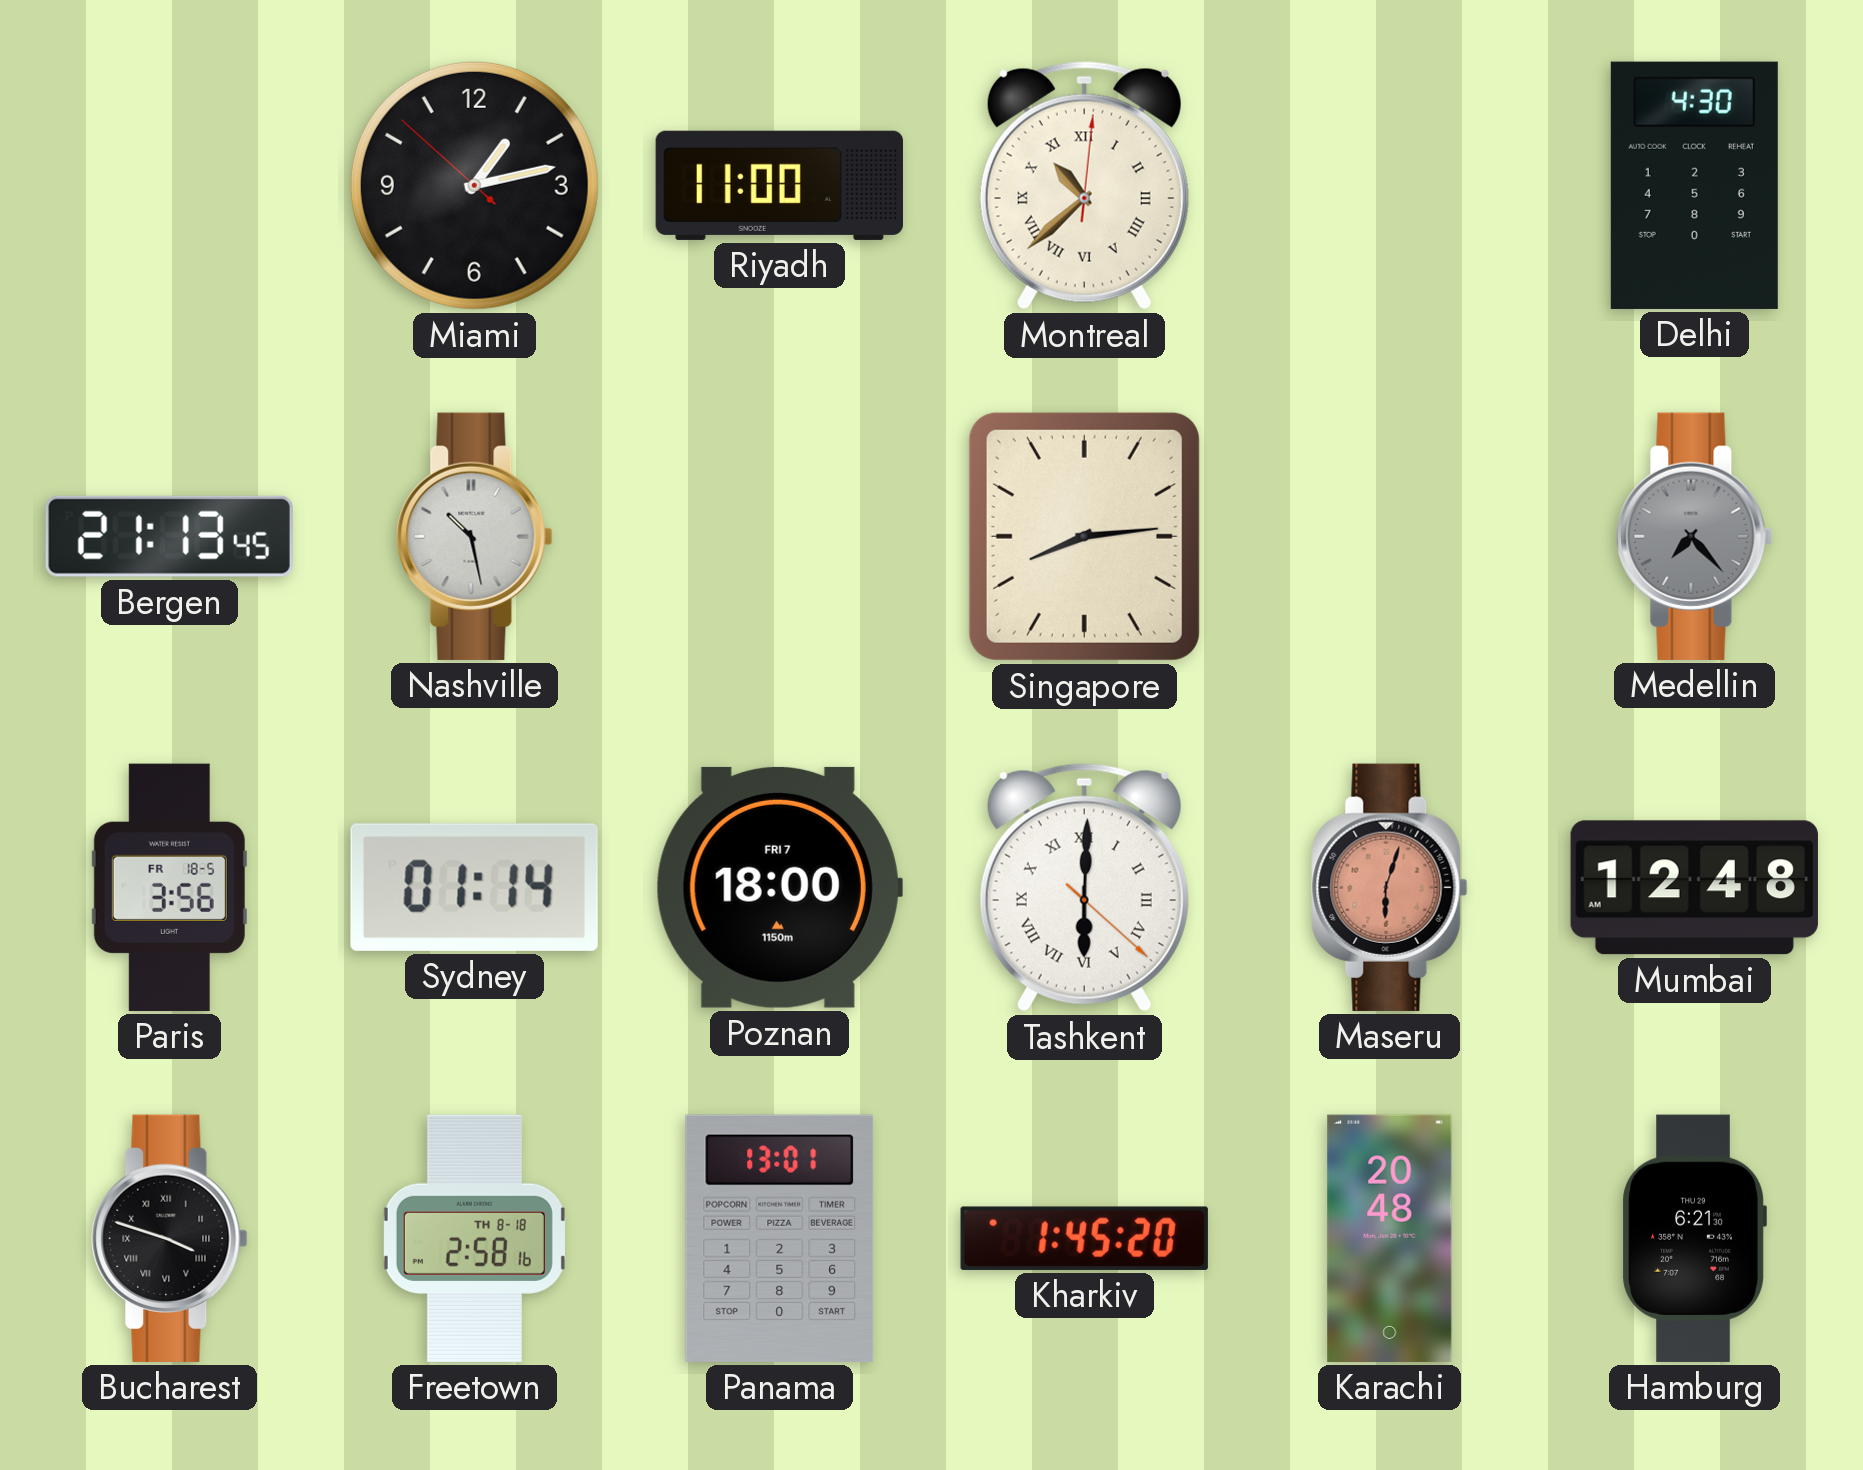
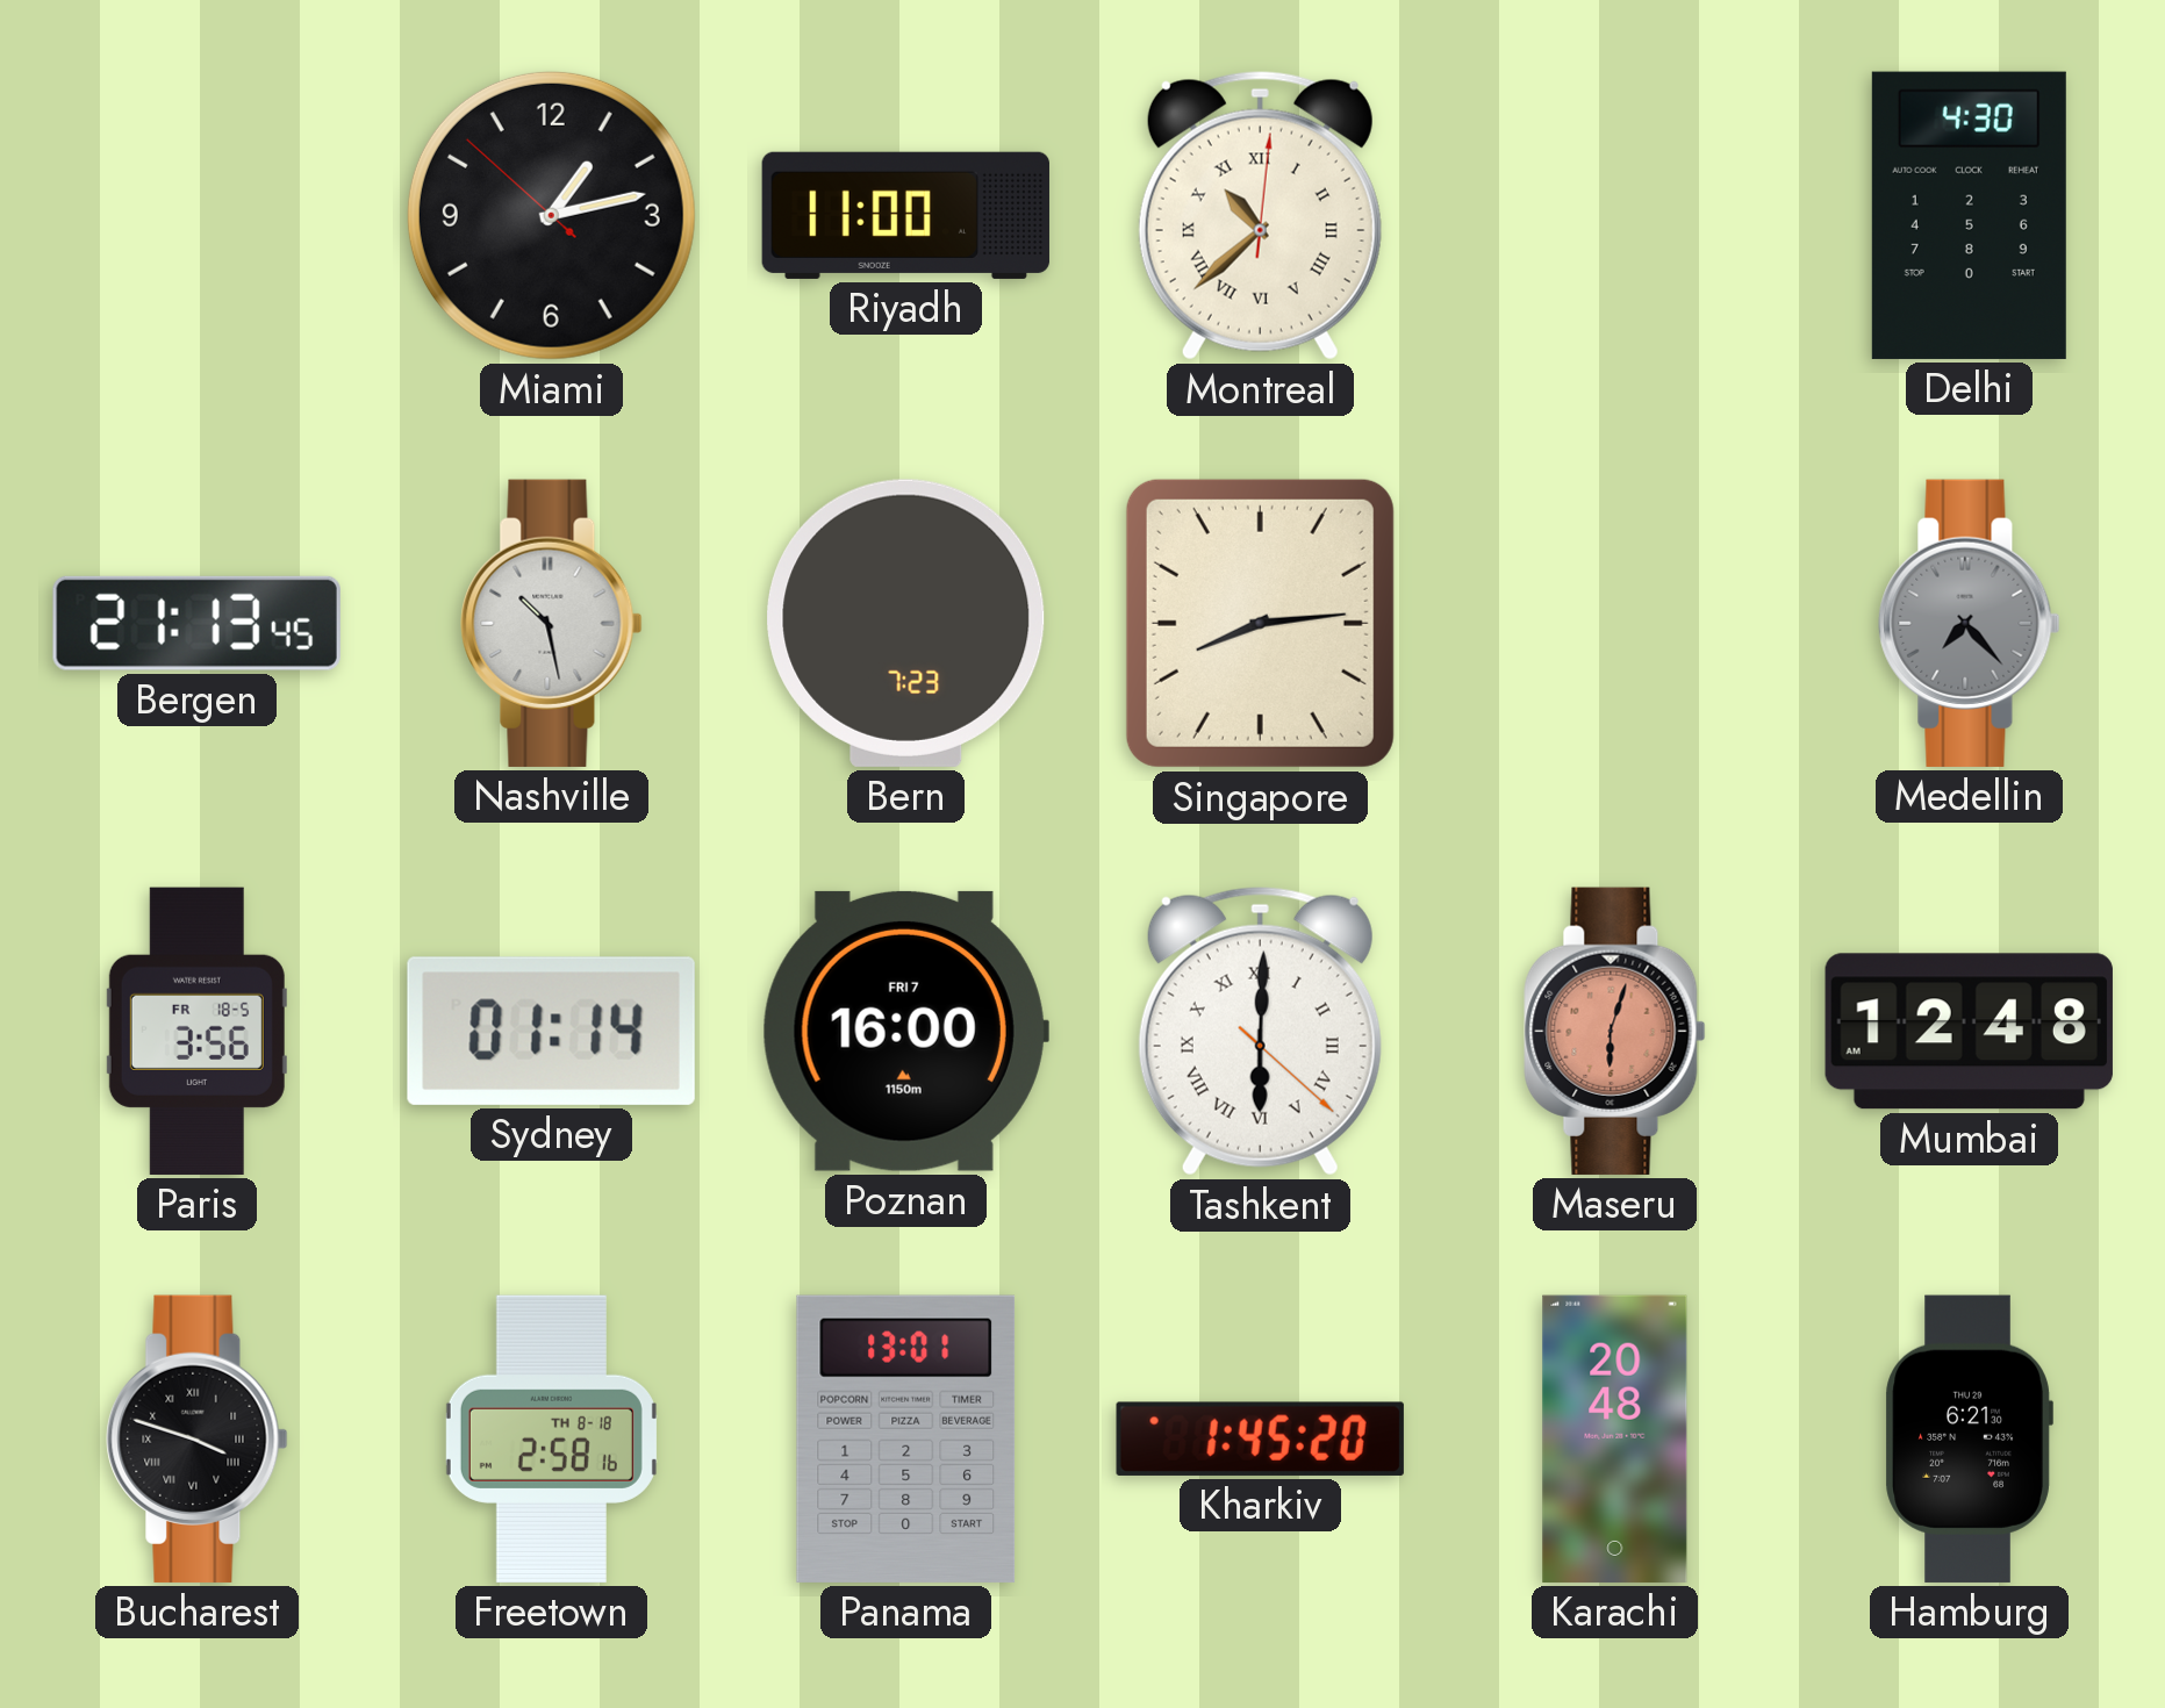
Bern: none -> 7:23
Poznan: 18:00 -> 16:00
